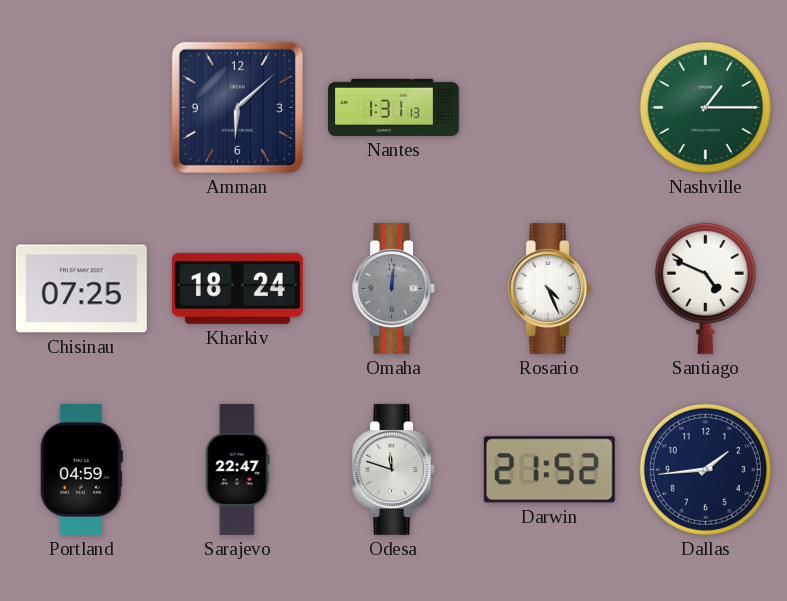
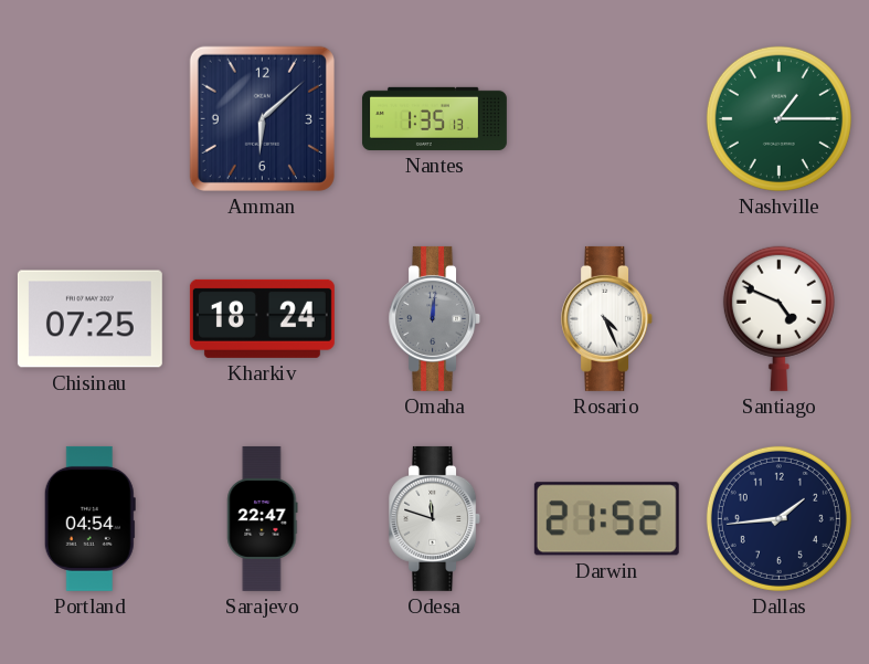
Nantes: 1:31 -> 1:35
Portland: 04:59 -> 04:54
